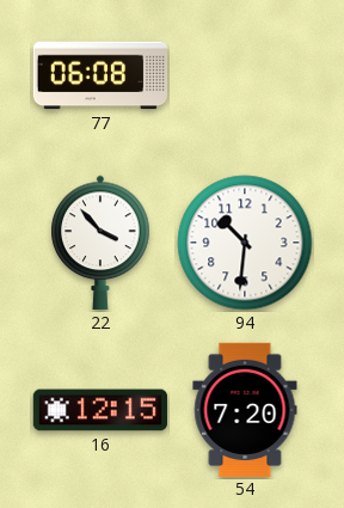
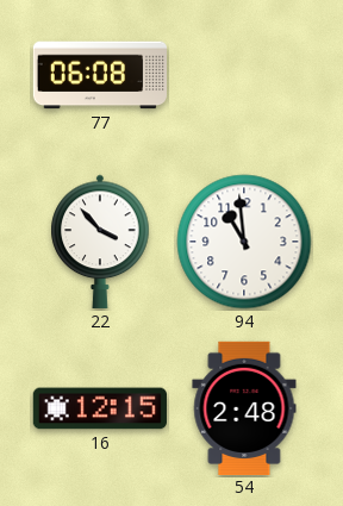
94: 10:31 -> 10:59
54: 7:20 -> 2:48
